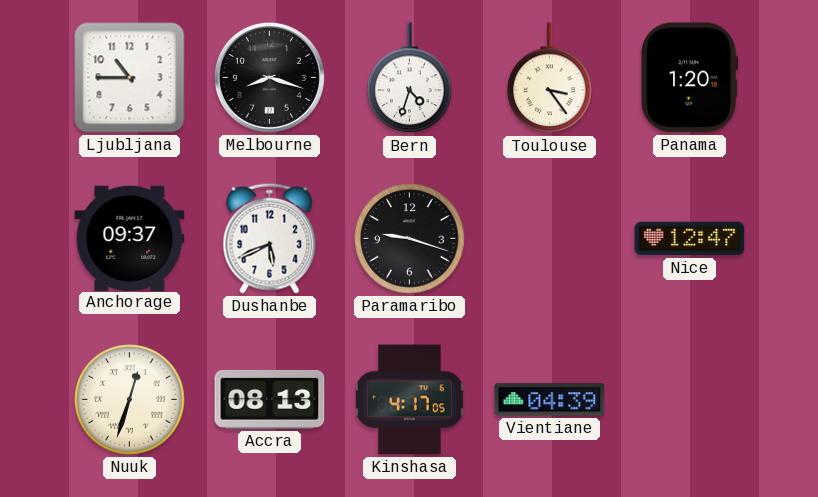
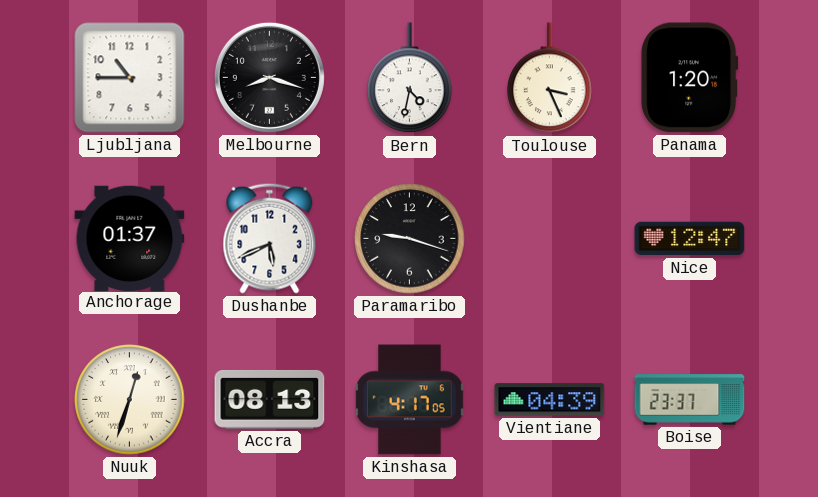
Bern: 4:33 -> 4:32
Toulouse: 3:24 -> 3:26
Anchorage: 09:37 -> 01:37
Boise: none -> 23:37
